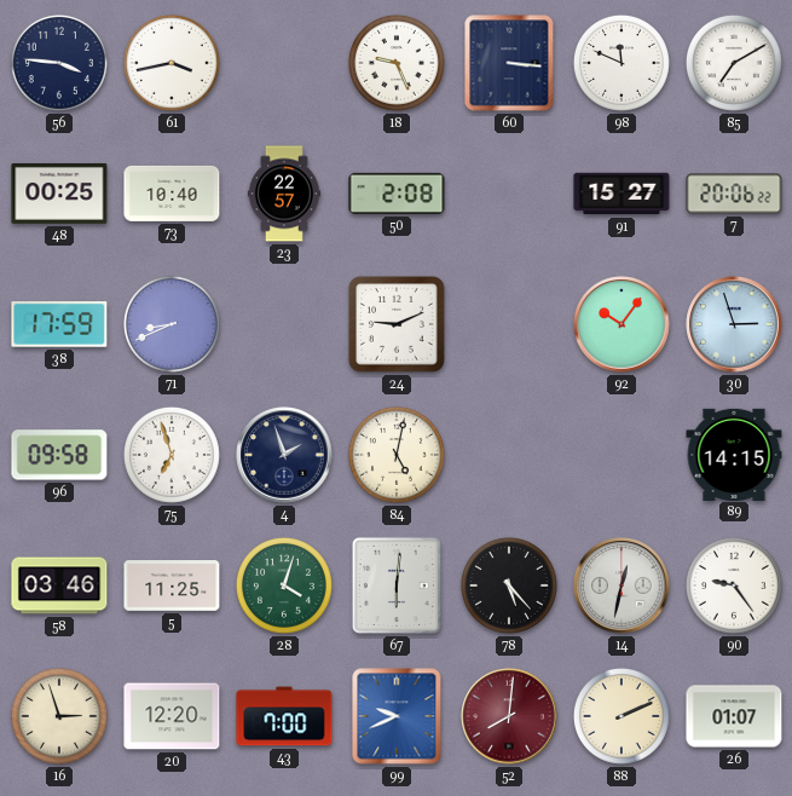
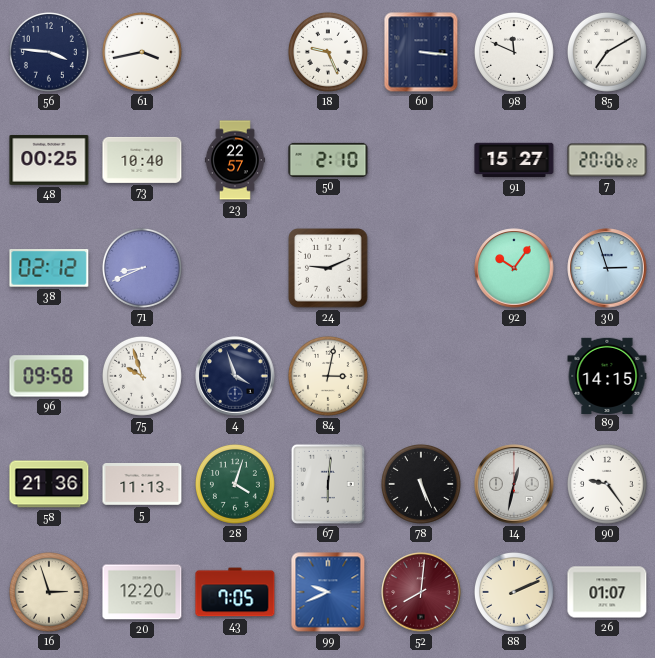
50: 2:08 -> 2:10
38: 17:59 -> 02:12
75: 6:57 -> 9:57
4: 1:57 -> 3:57
84: 5:02 -> 3:02
58: 03:46 -> 21:36
5: 11:25 -> 11:13
78: 5:23 -> 5:26
43: 7:00 -> 7:05
